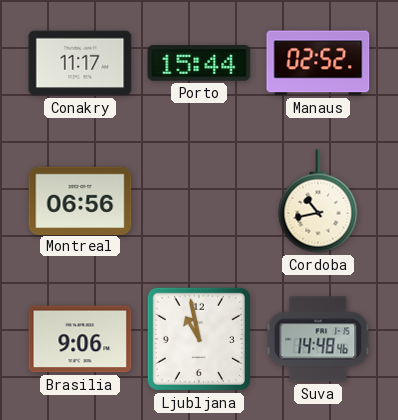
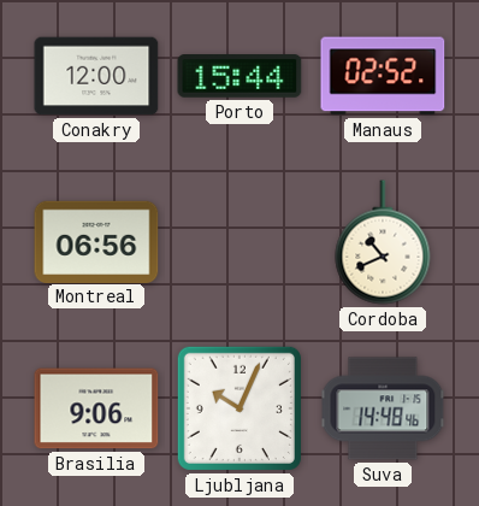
Conakry: 11:17 -> 12:00
Cordoba: 10:43 -> 10:41
Ljubljana: 10:58 -> 10:04
